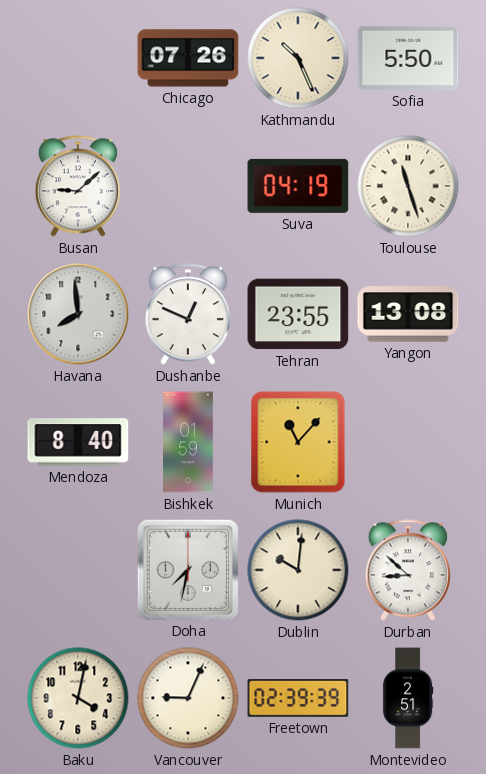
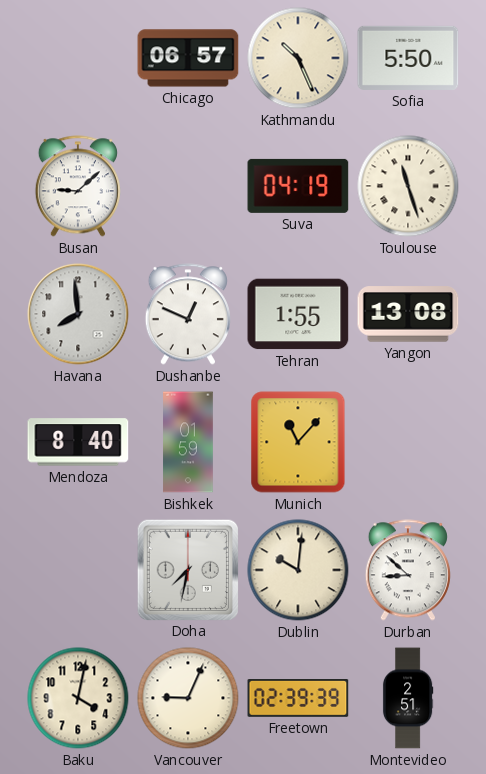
Chicago: 07:26 -> 06:57
Tehran: 23:55 -> 1:55
